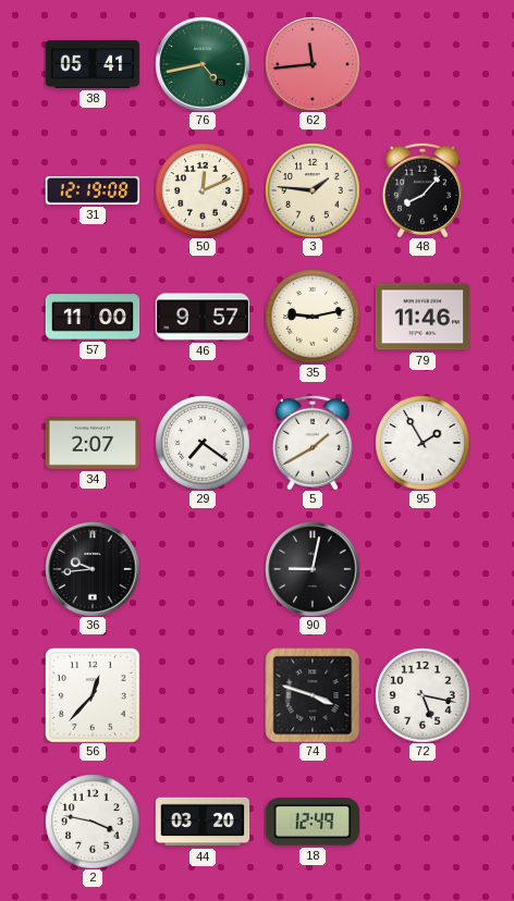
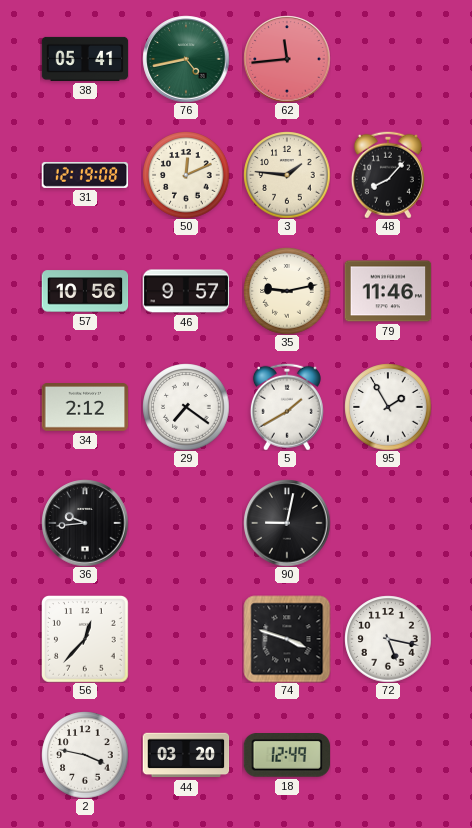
57: 11:00 -> 10:56
34: 2:07 -> 2:12
